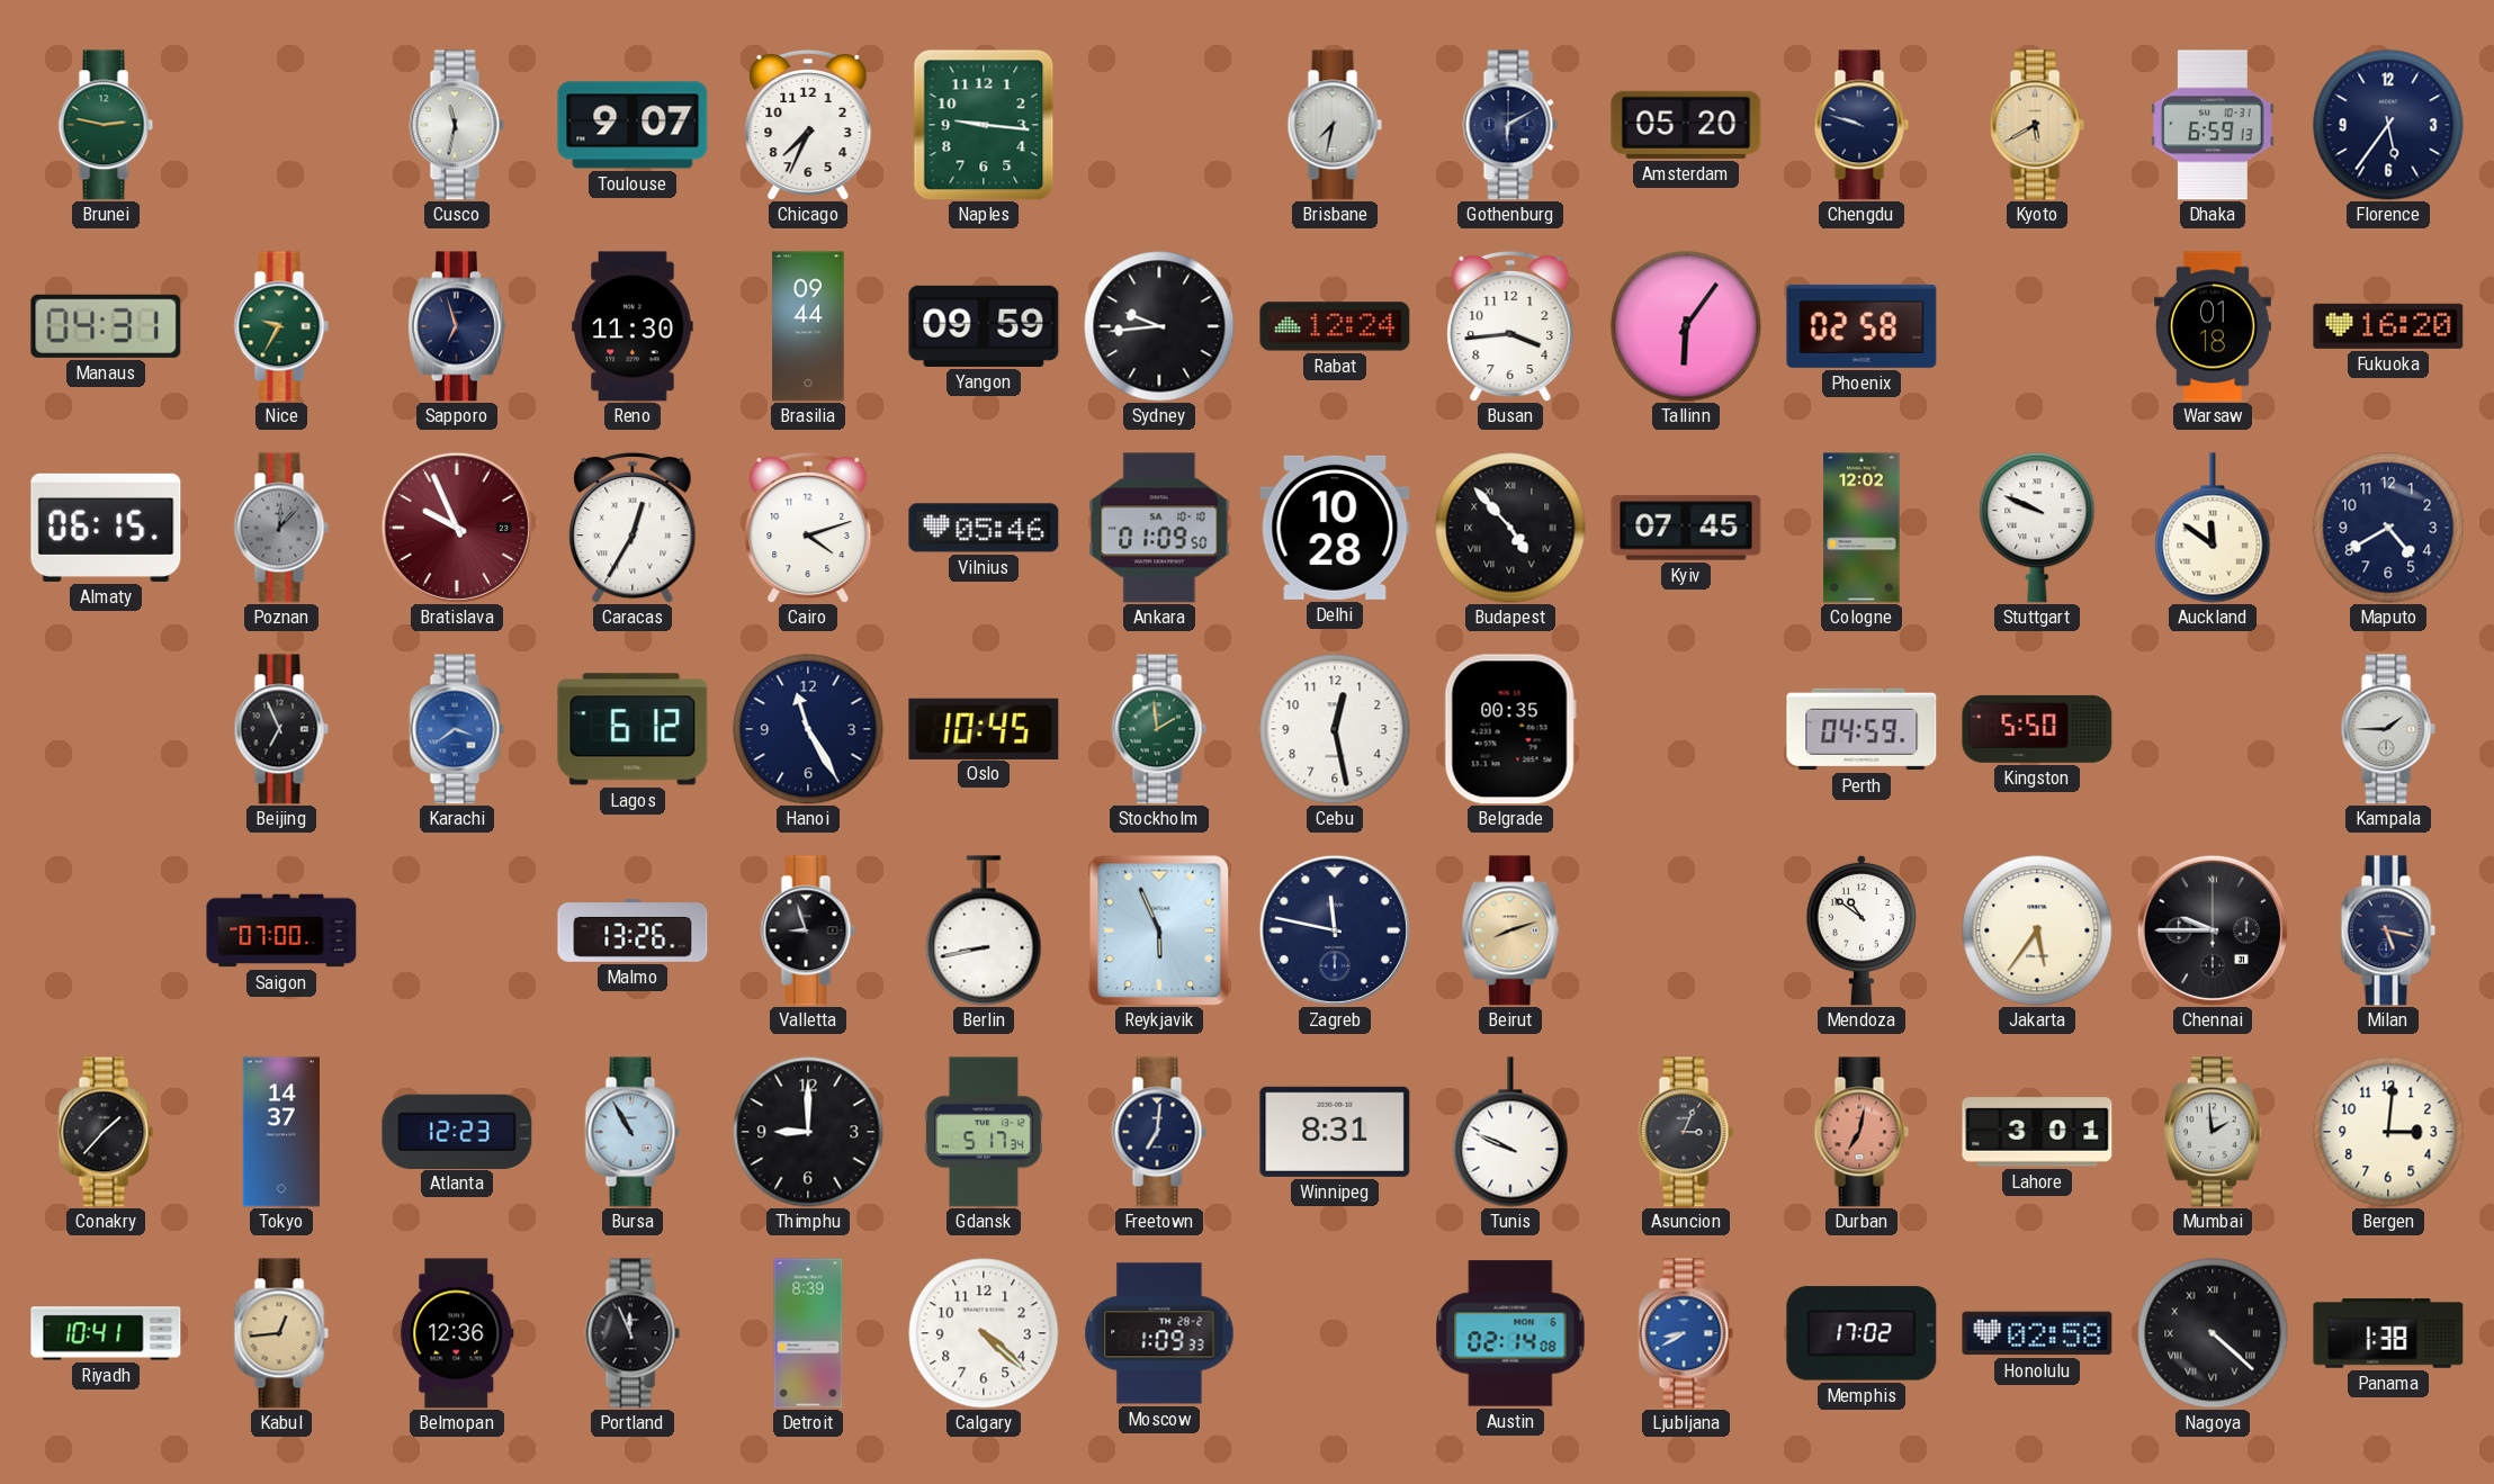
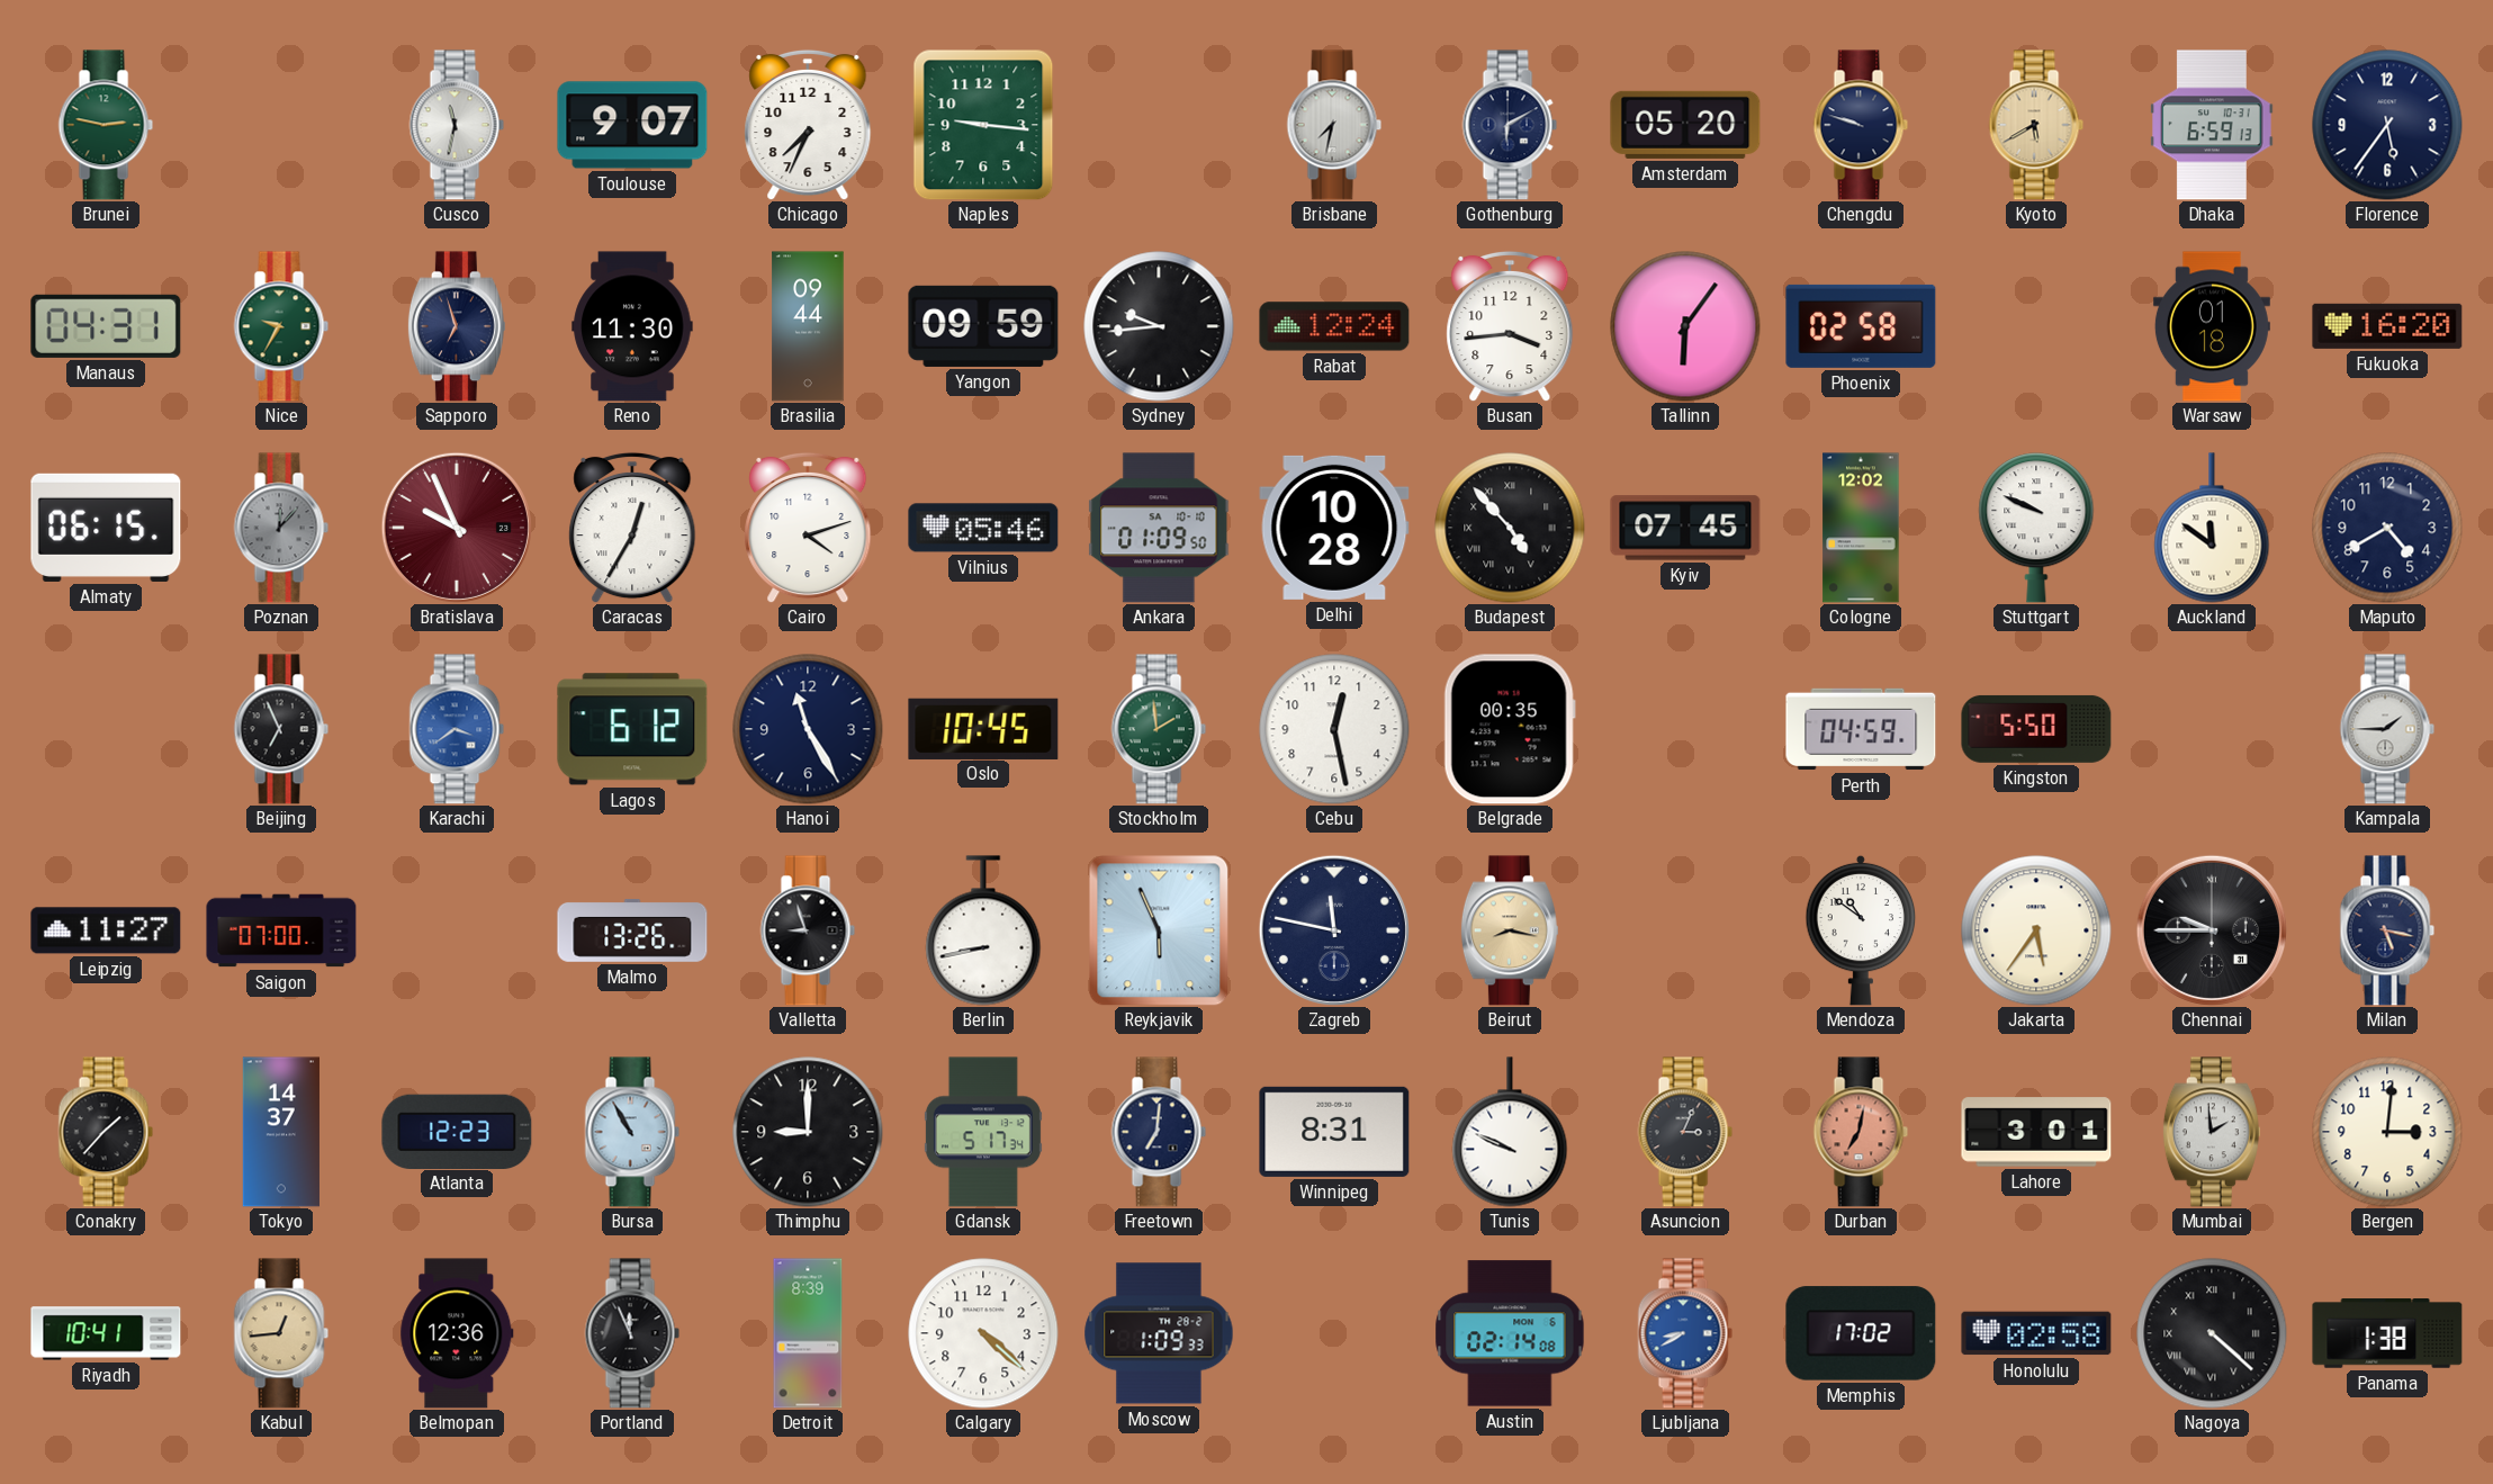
Leipzig: none -> 11:27
Beirut: 8:12 -> 8:17
